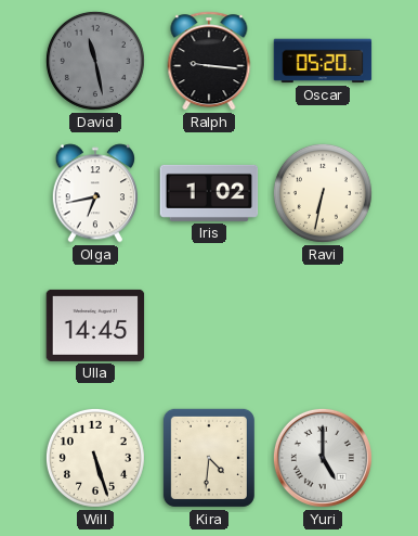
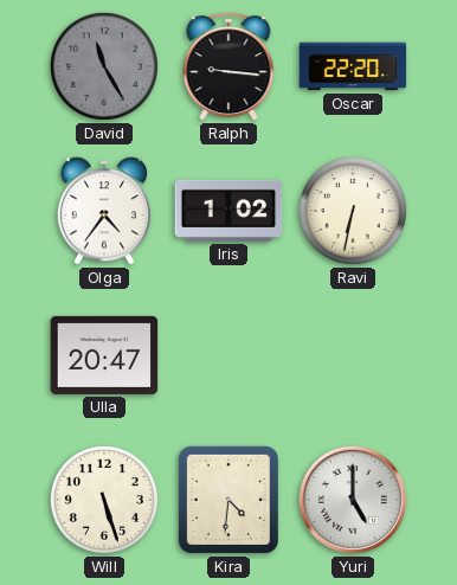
David: 11:28 -> 11:25
Oscar: 05:20 -> 22:20
Olga: 6:43 -> 4:36
Ulla: 14:45 -> 20:47
